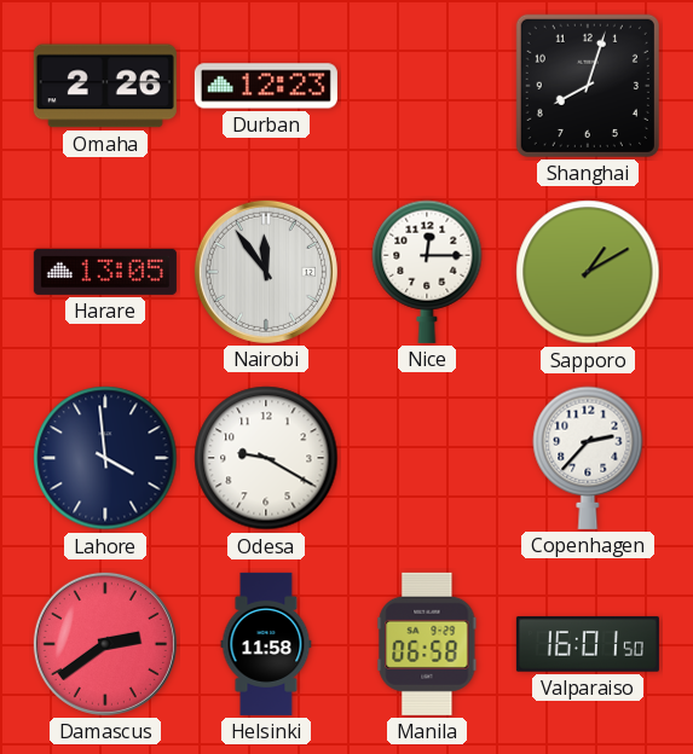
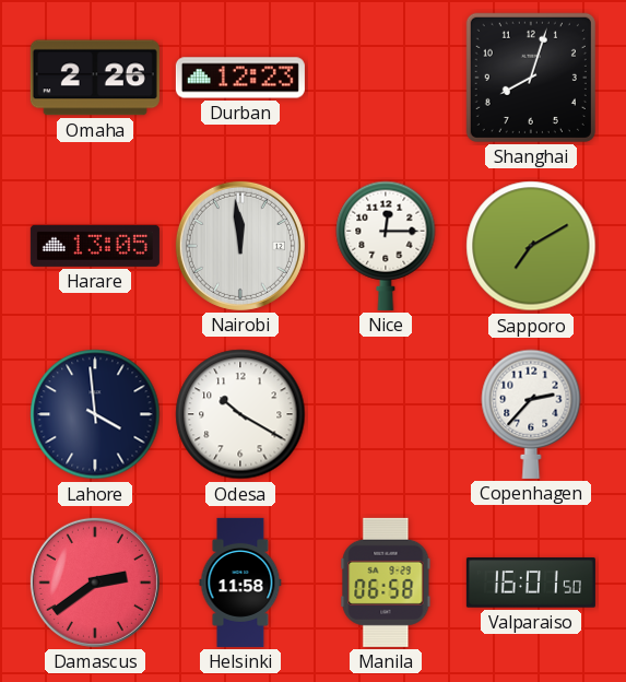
Nairobi: 11:54 -> 11:59
Sapporo: 1:10 -> 7:10
Odesa: 9:20 -> 10:20
